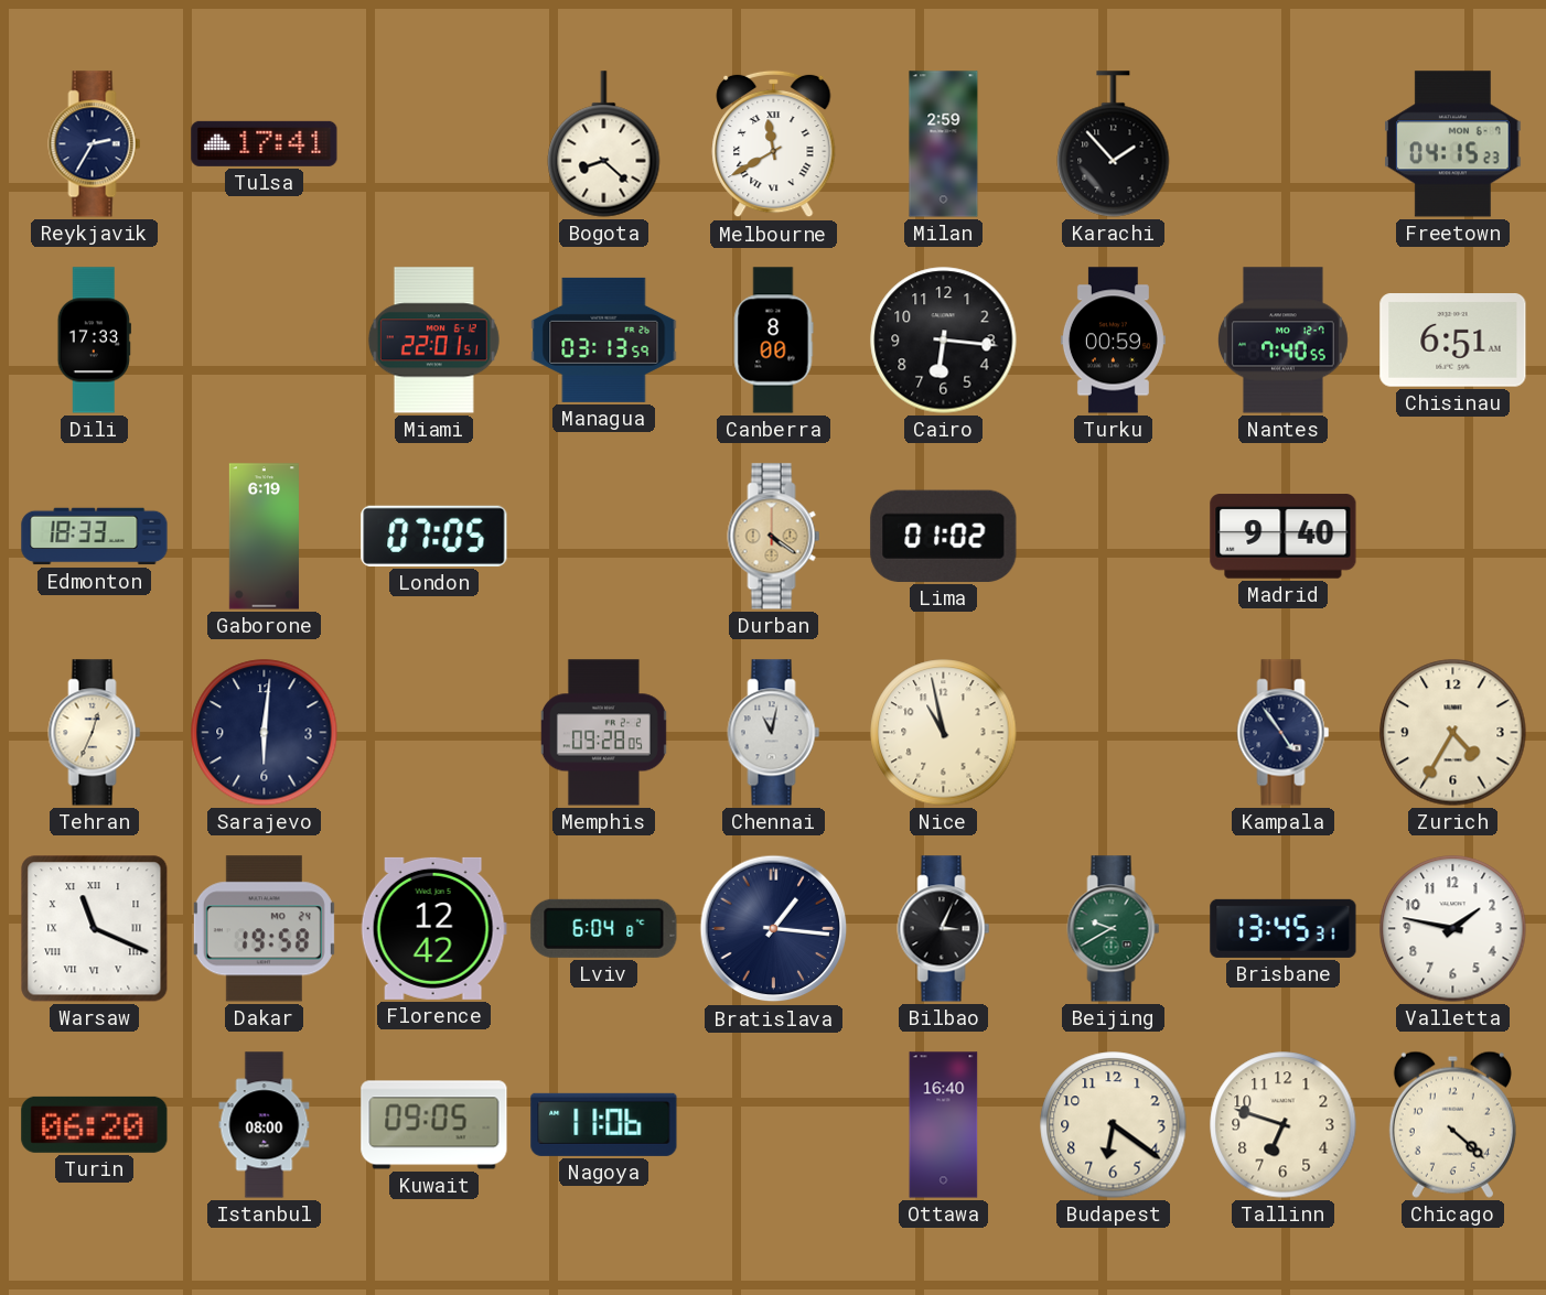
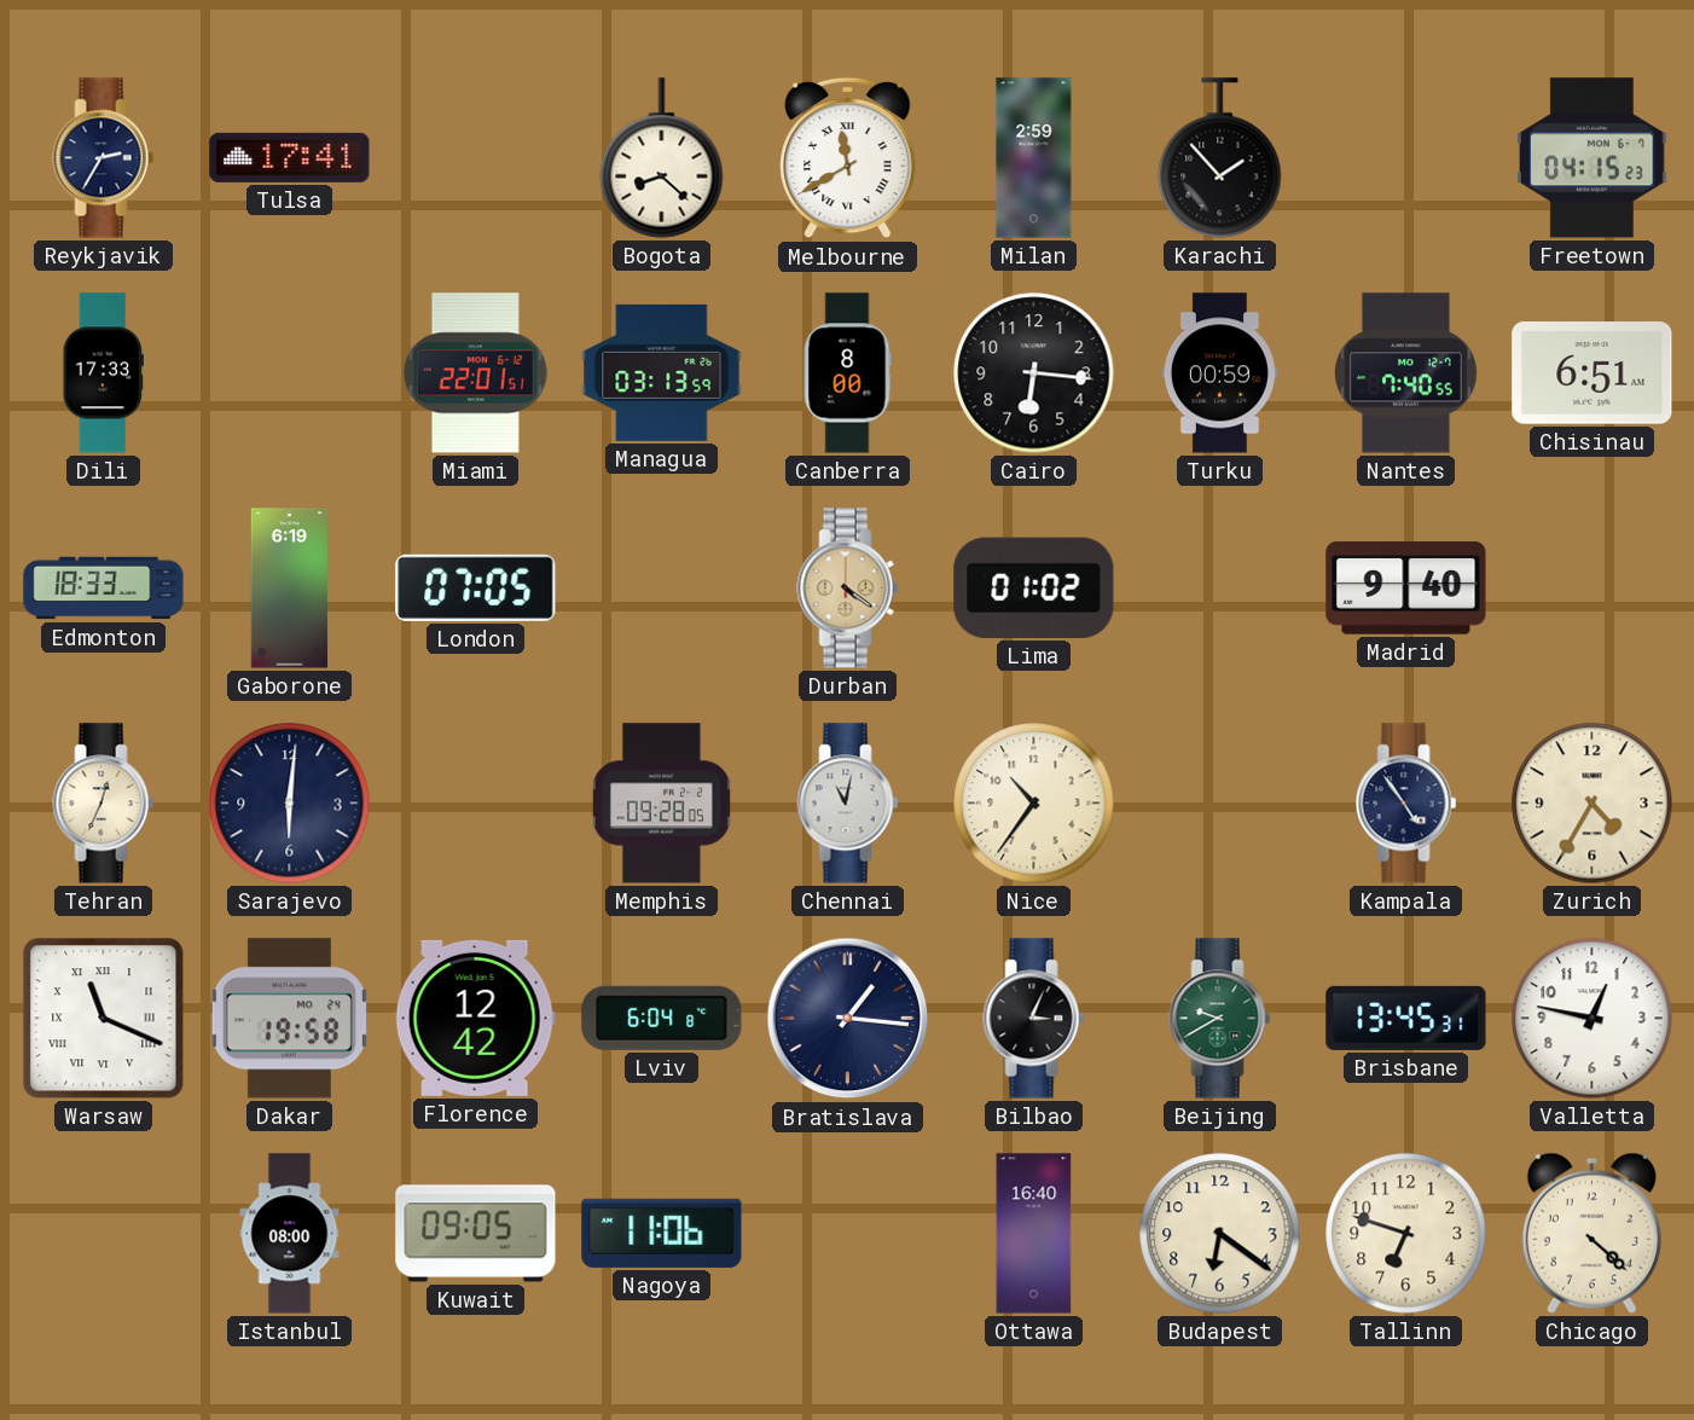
Nice: 10:58 -> 10:36
Valletta: 1:47 -> 12:47
Turin: 06:20 -> none
